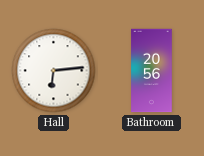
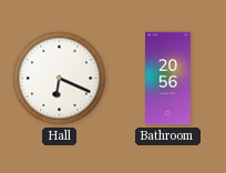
Hall: 6:14 -> 6:19
